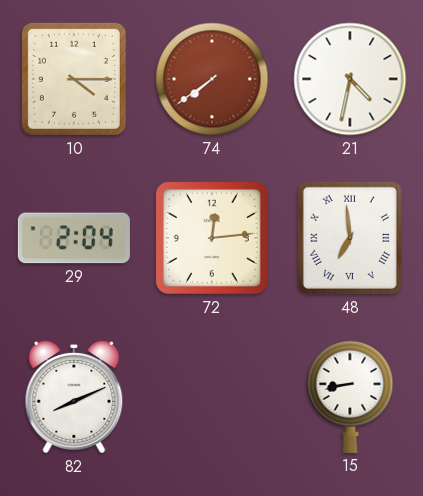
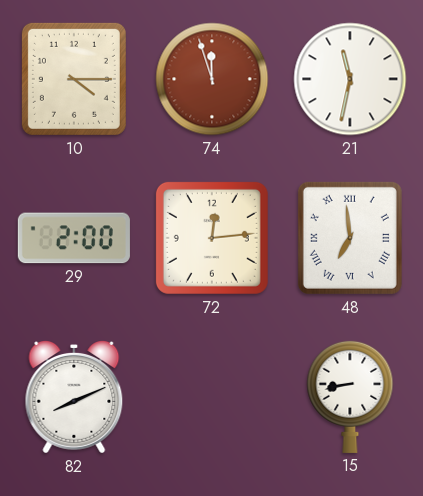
74: 7:39 -> 11:57
21: 4:32 -> 11:32
29: 2:04 -> 2:00
